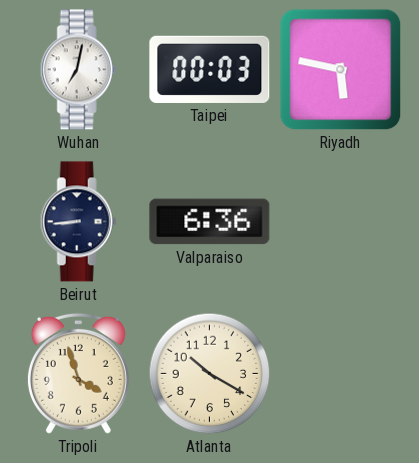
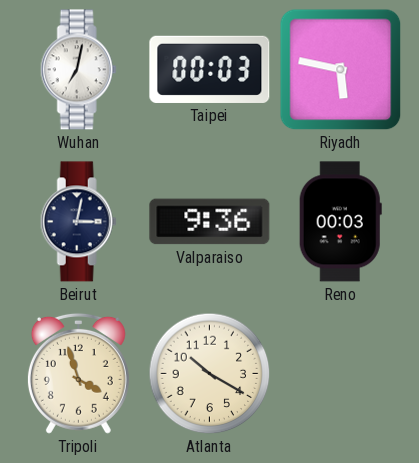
Beirut: 8:44 -> 3:02
Valparaiso: 6:36 -> 9:36
Reno: none -> 00:03
